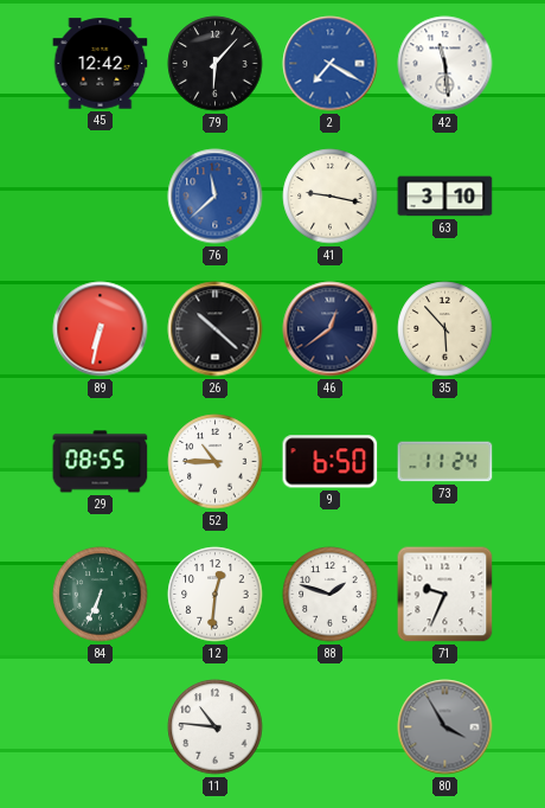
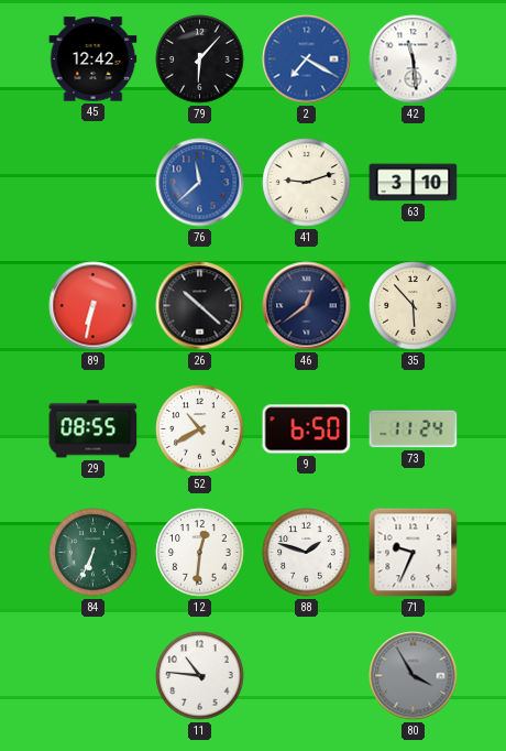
41: 9:17 -> 9:12
52: 10:45 -> 10:40
